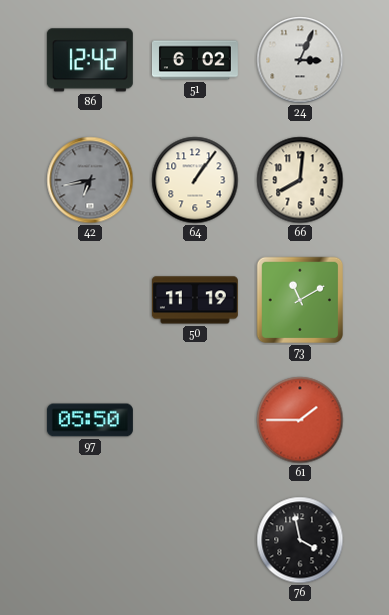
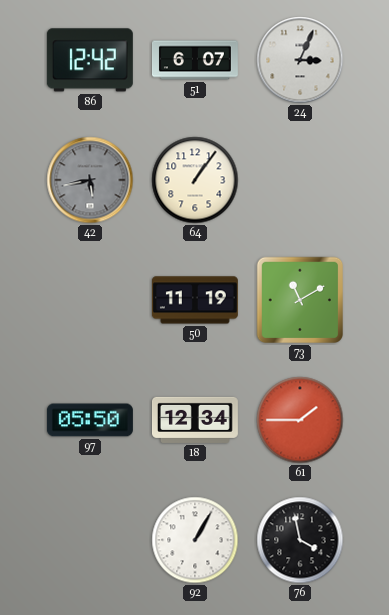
51: 6:02 -> 6:07
42: 6:43 -> 5:43
66: 8:01 -> none
18: none -> 12:34
92: none -> 1:05
